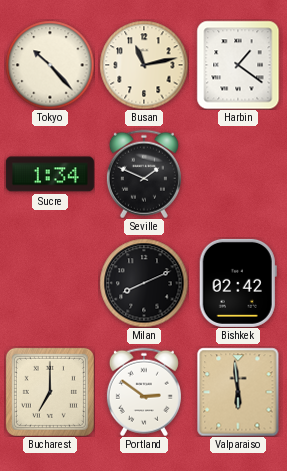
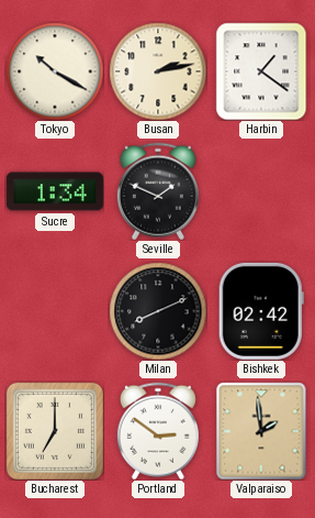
Tokyo: 10:23 -> 10:20
Busan: 11:13 -> 2:13
Valparaiso: 5:59 -> 1:59
